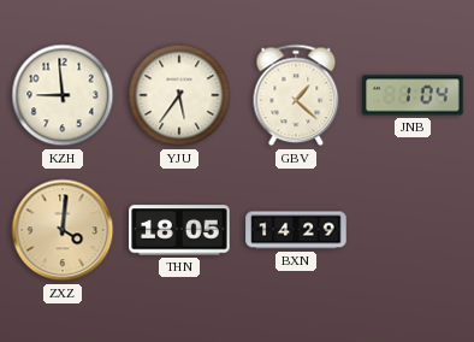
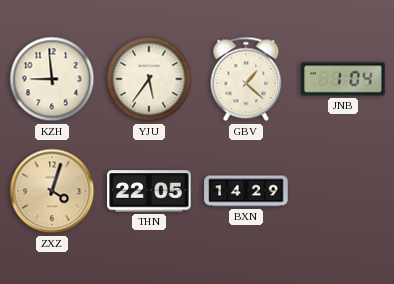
ZXZ: 4:01 -> 4:03
THN: 18:05 -> 22:05
